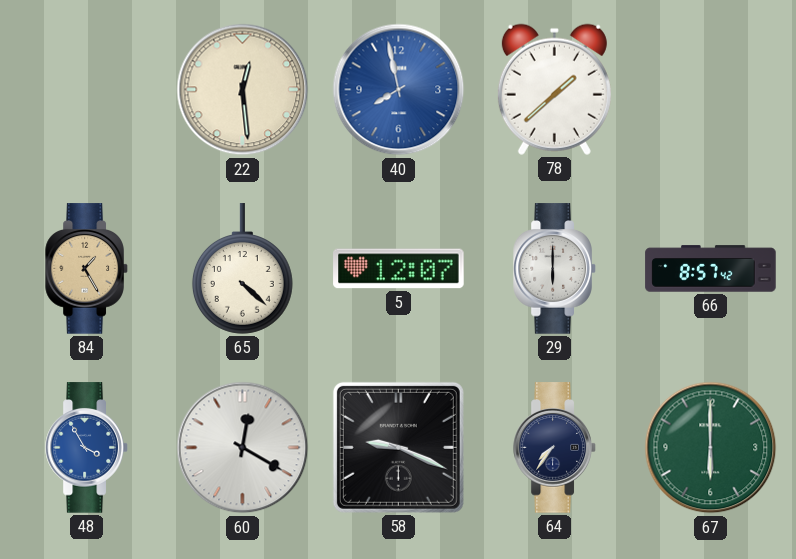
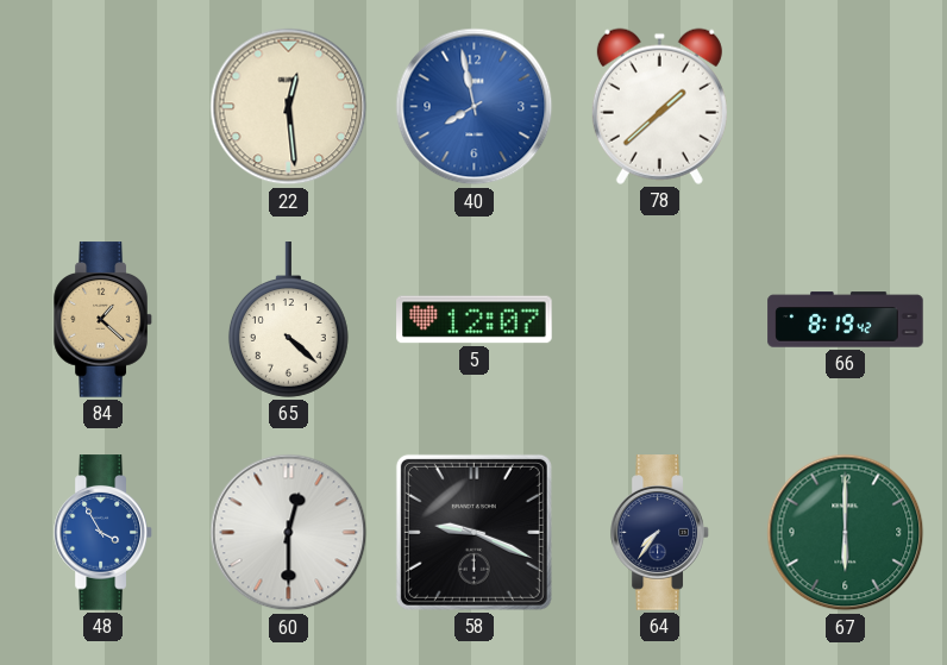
84: 1:25 -> 1:22
29: 6:00 -> none
66: 8:57 -> 8:19
60: 12:20 -> 12:30
